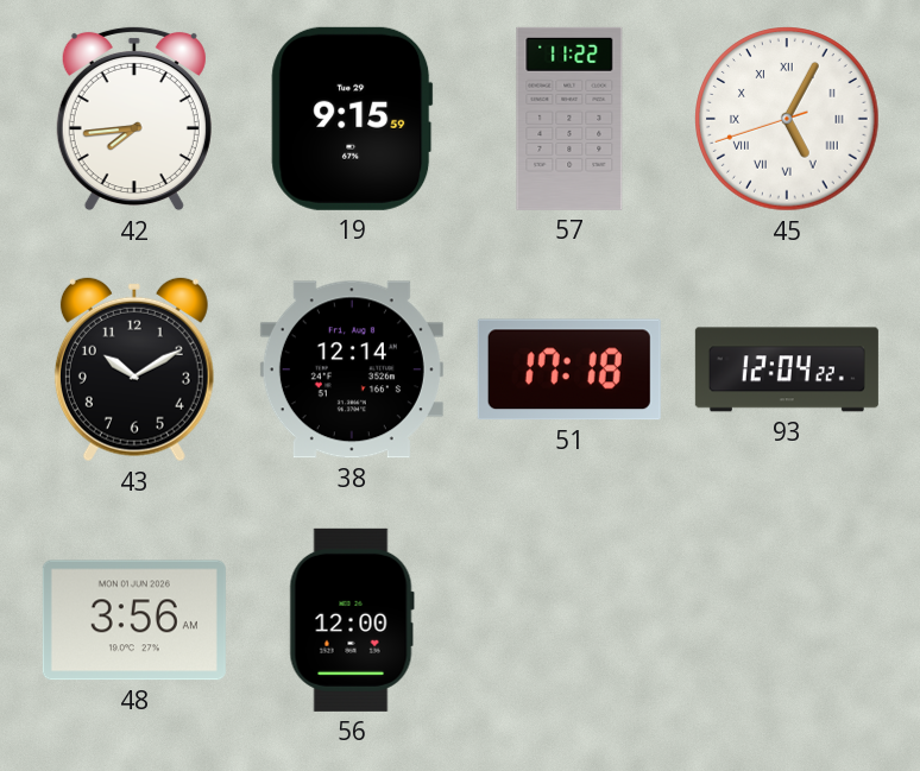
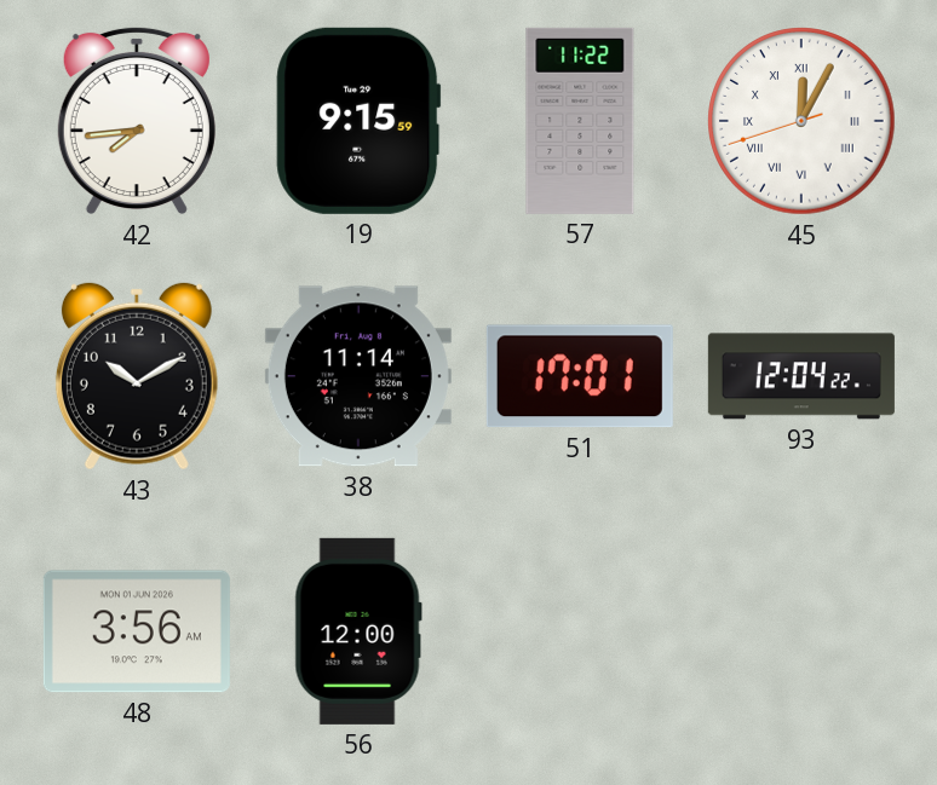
45: 5:04 -> 12:04
38: 12:14 -> 11:14
51: 17:18 -> 17:01
